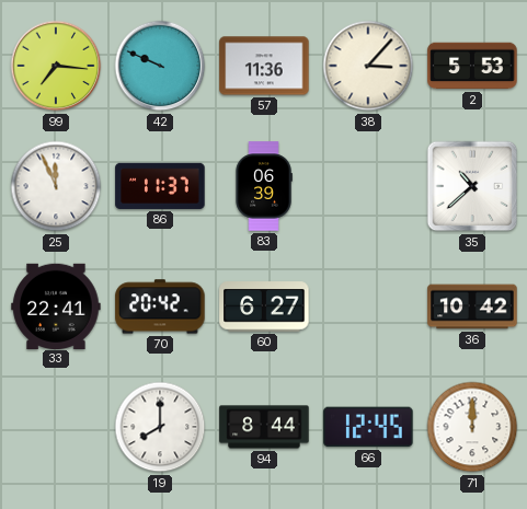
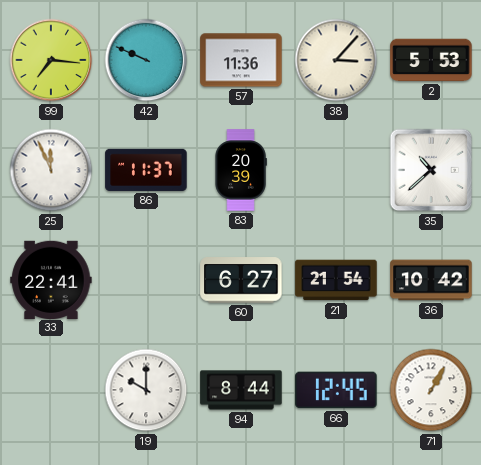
83: 06:39 -> 20:39
70: 20:42 -> none
21: none -> 21:54
19: 8:00 -> 10:00
71: 12:00 -> 1:05
